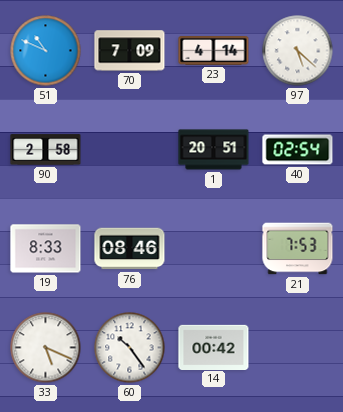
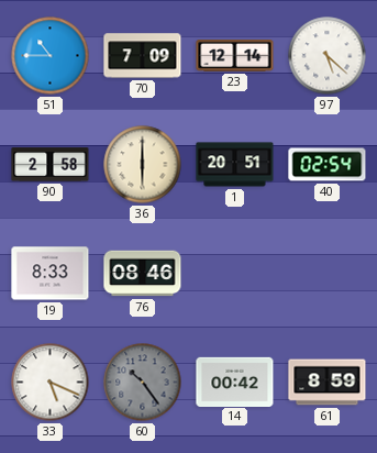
51: 10:49 -> 10:45
23: 4:14 -> 12:14
36: none -> 6:00
21: 7:53 -> none
60 dial: white -> grey
61: none -> 8:59
